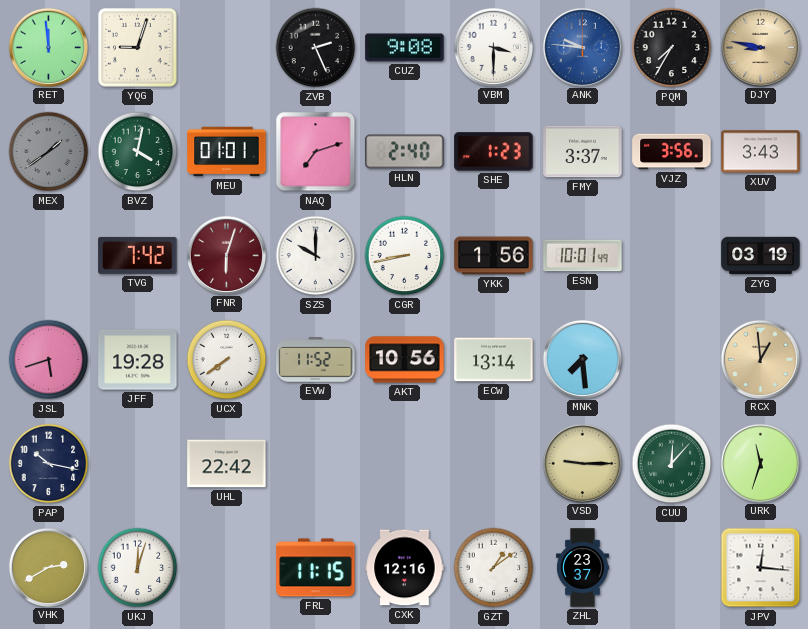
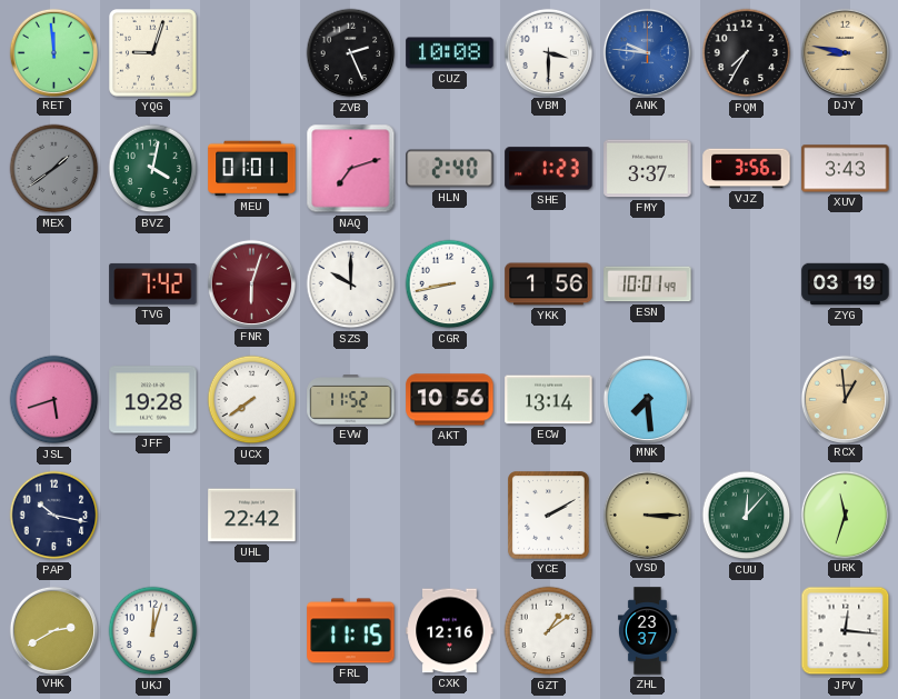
CUZ: 9:08 -> 10:08
YCE: none -> 2:10
VSD: 9:15 -> 3:15
